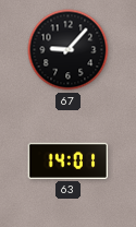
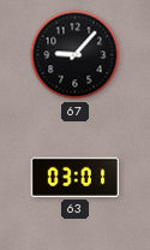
63: 14:01 -> 03:01
